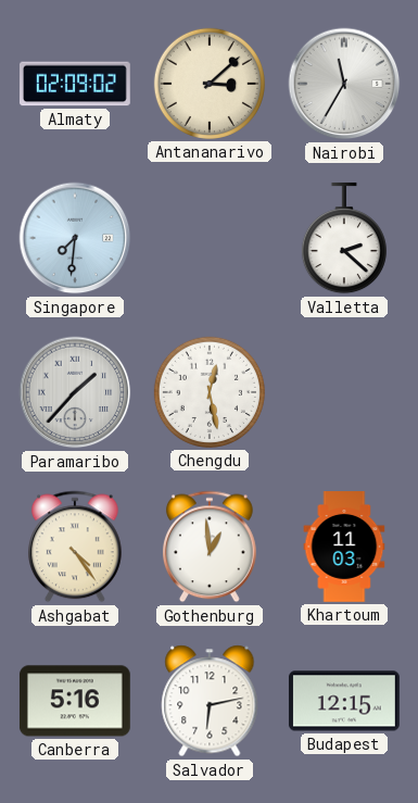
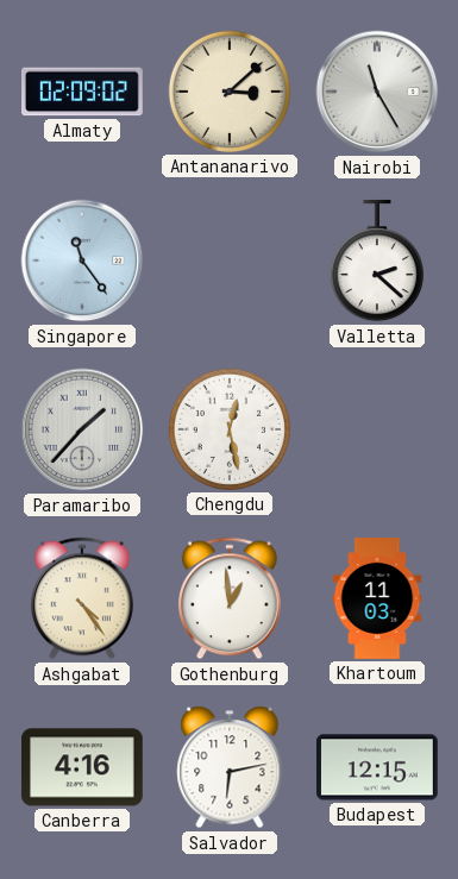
Nairobi: 11:35 -> 11:25
Singapore: 7:31 -> 11:24
Canberra: 5:16 -> 4:16
